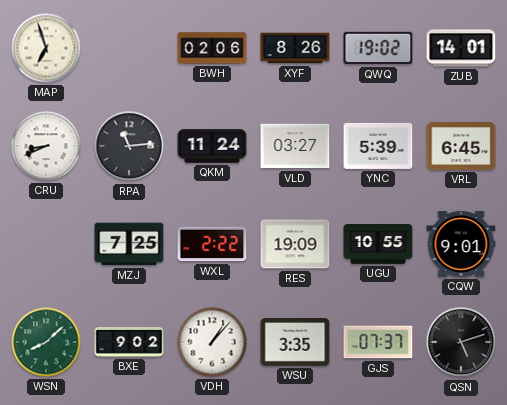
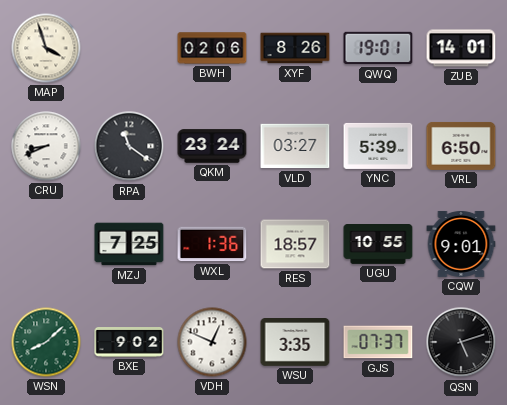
MAP: 6:57 -> 3:57
QWQ: 19:02 -> 19:01
RPA: 11:14 -> 11:21
QKM: 11:24 -> 23:24
VRL: 6:45 -> 6:50
WXL: 2:22 -> 1:36
RES: 19:09 -> 18:57
VDH: 1:07 -> 12:49
